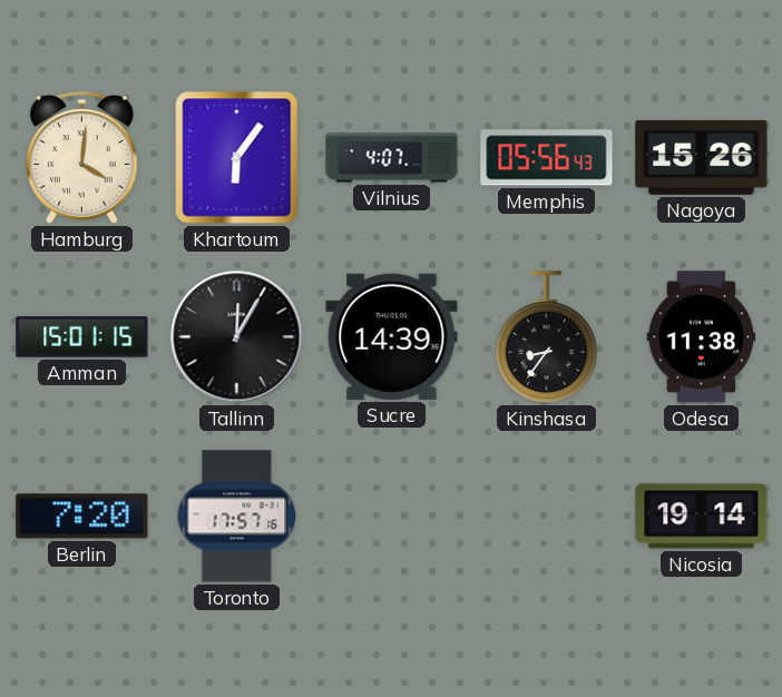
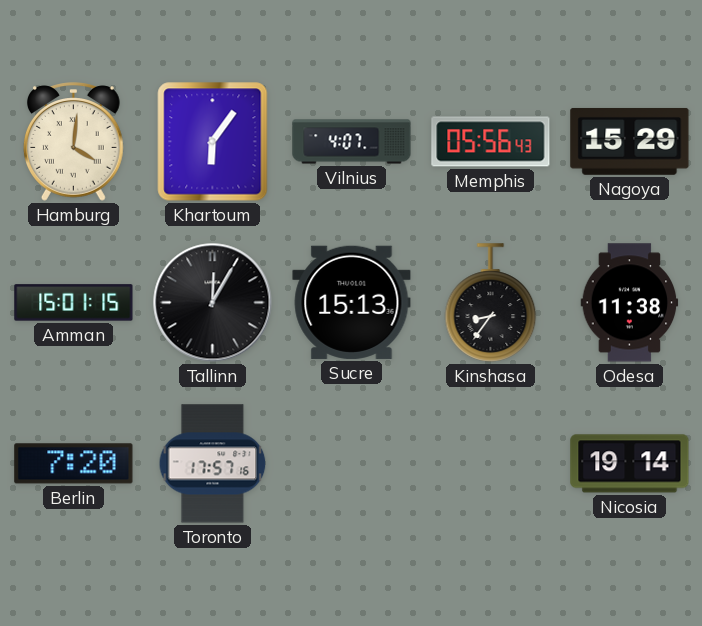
Nagoya: 15:26 -> 15:29
Sucre: 14:39 -> 15:13
